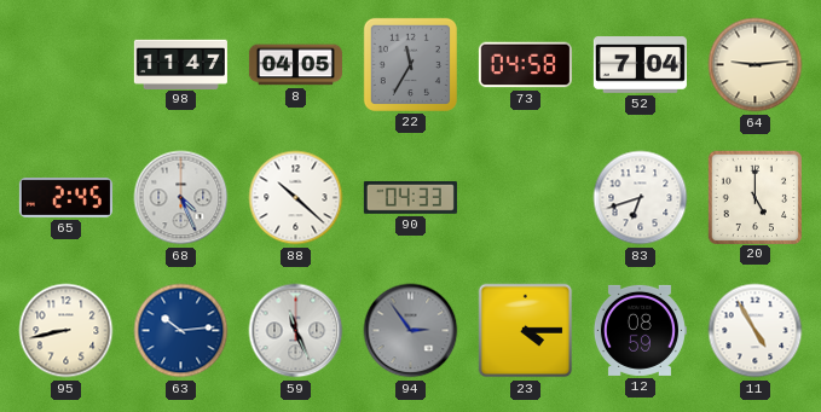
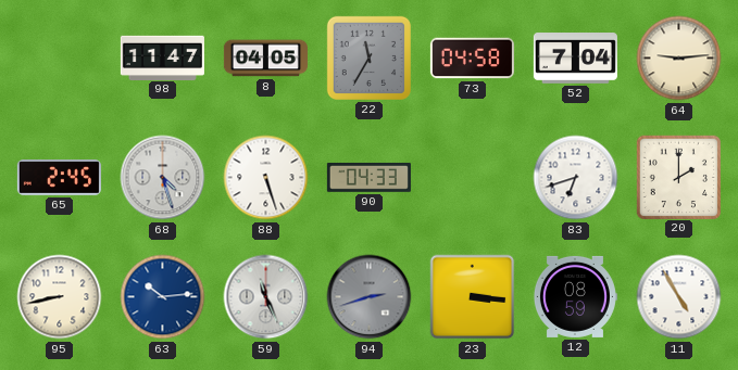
68: 4:26 -> 4:27
88: 10:22 -> 5:27
20: 5:00 -> 2:00
94: 2:54 -> 2:42
23: 4:15 -> 3:16
